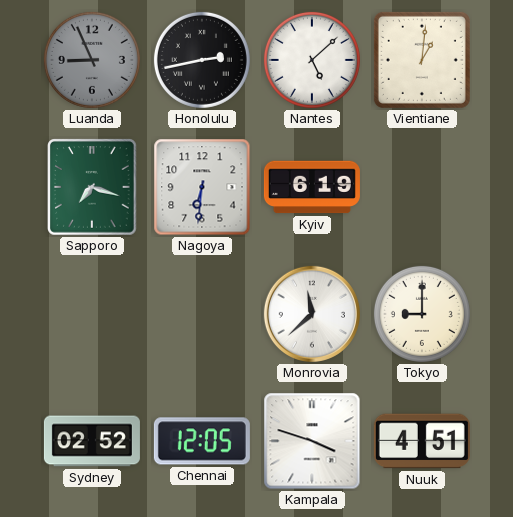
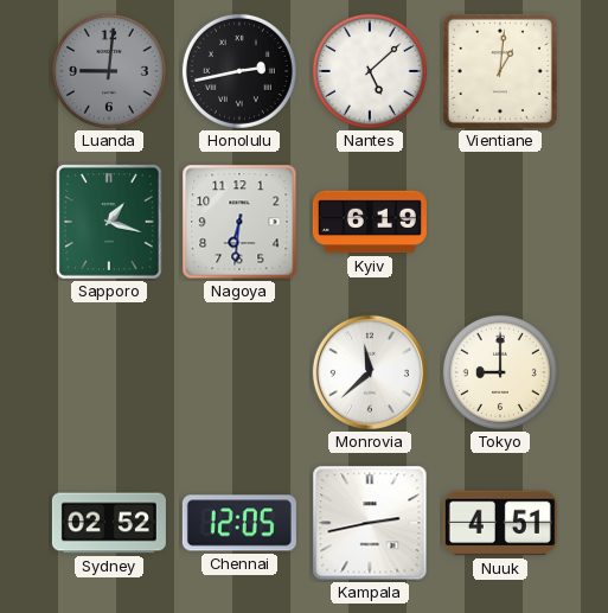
Luanda: 8:56 -> 9:01
Sapporo: 7:18 -> 1:18
Kampala: 3:48 -> 2:43
